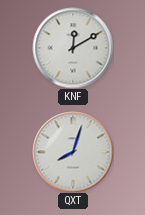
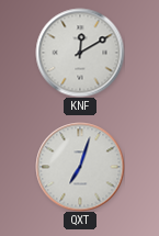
QXT: 8:03 -> 7:03
